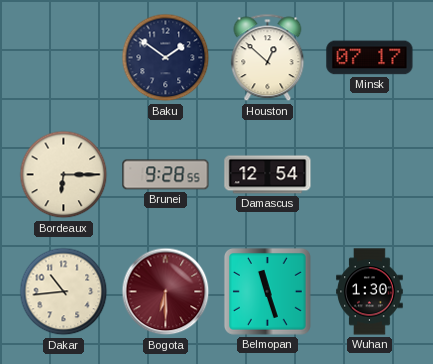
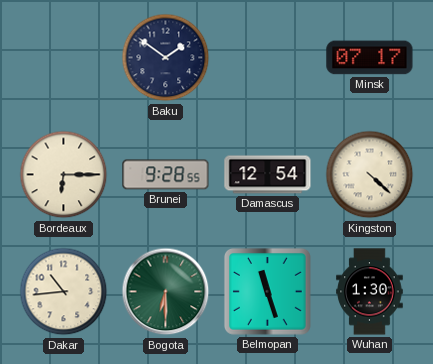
Houston: 12:52 -> none
Kingston: none -> 4:22
Bogota dial: burgundy -> green
